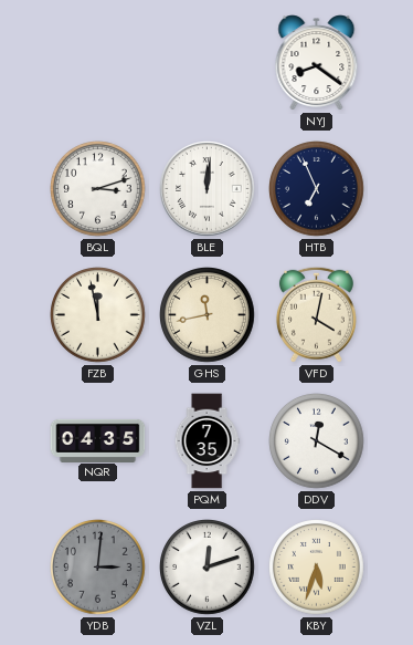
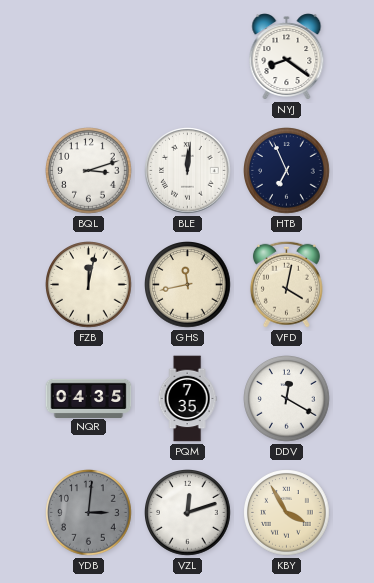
FZB: 11:58 -> 12:02
KBY: 5:33 -> 3:55
